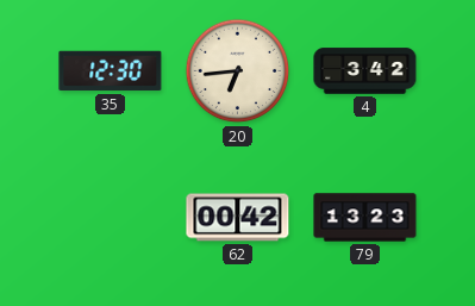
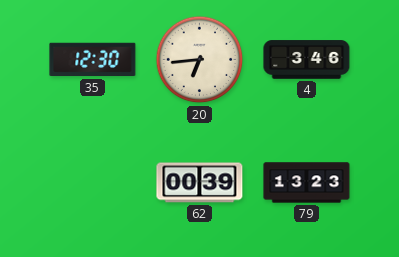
4: 3:42 -> 3:46
62: 00:42 -> 00:39
